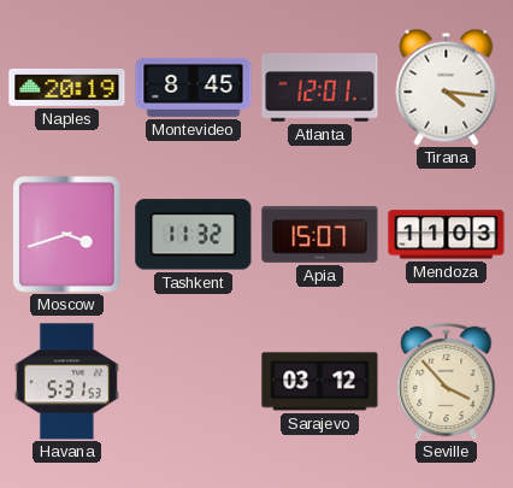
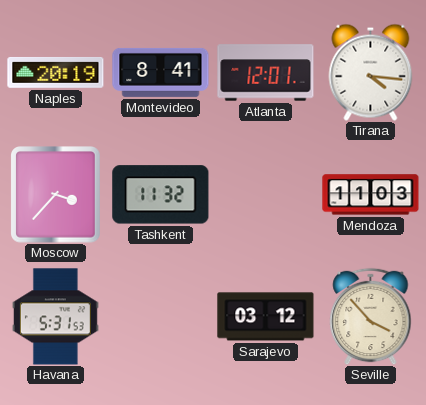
Montevideo: 8:45 -> 8:41
Moscow: 3:42 -> 3:37
Apia: 15:07 -> none
